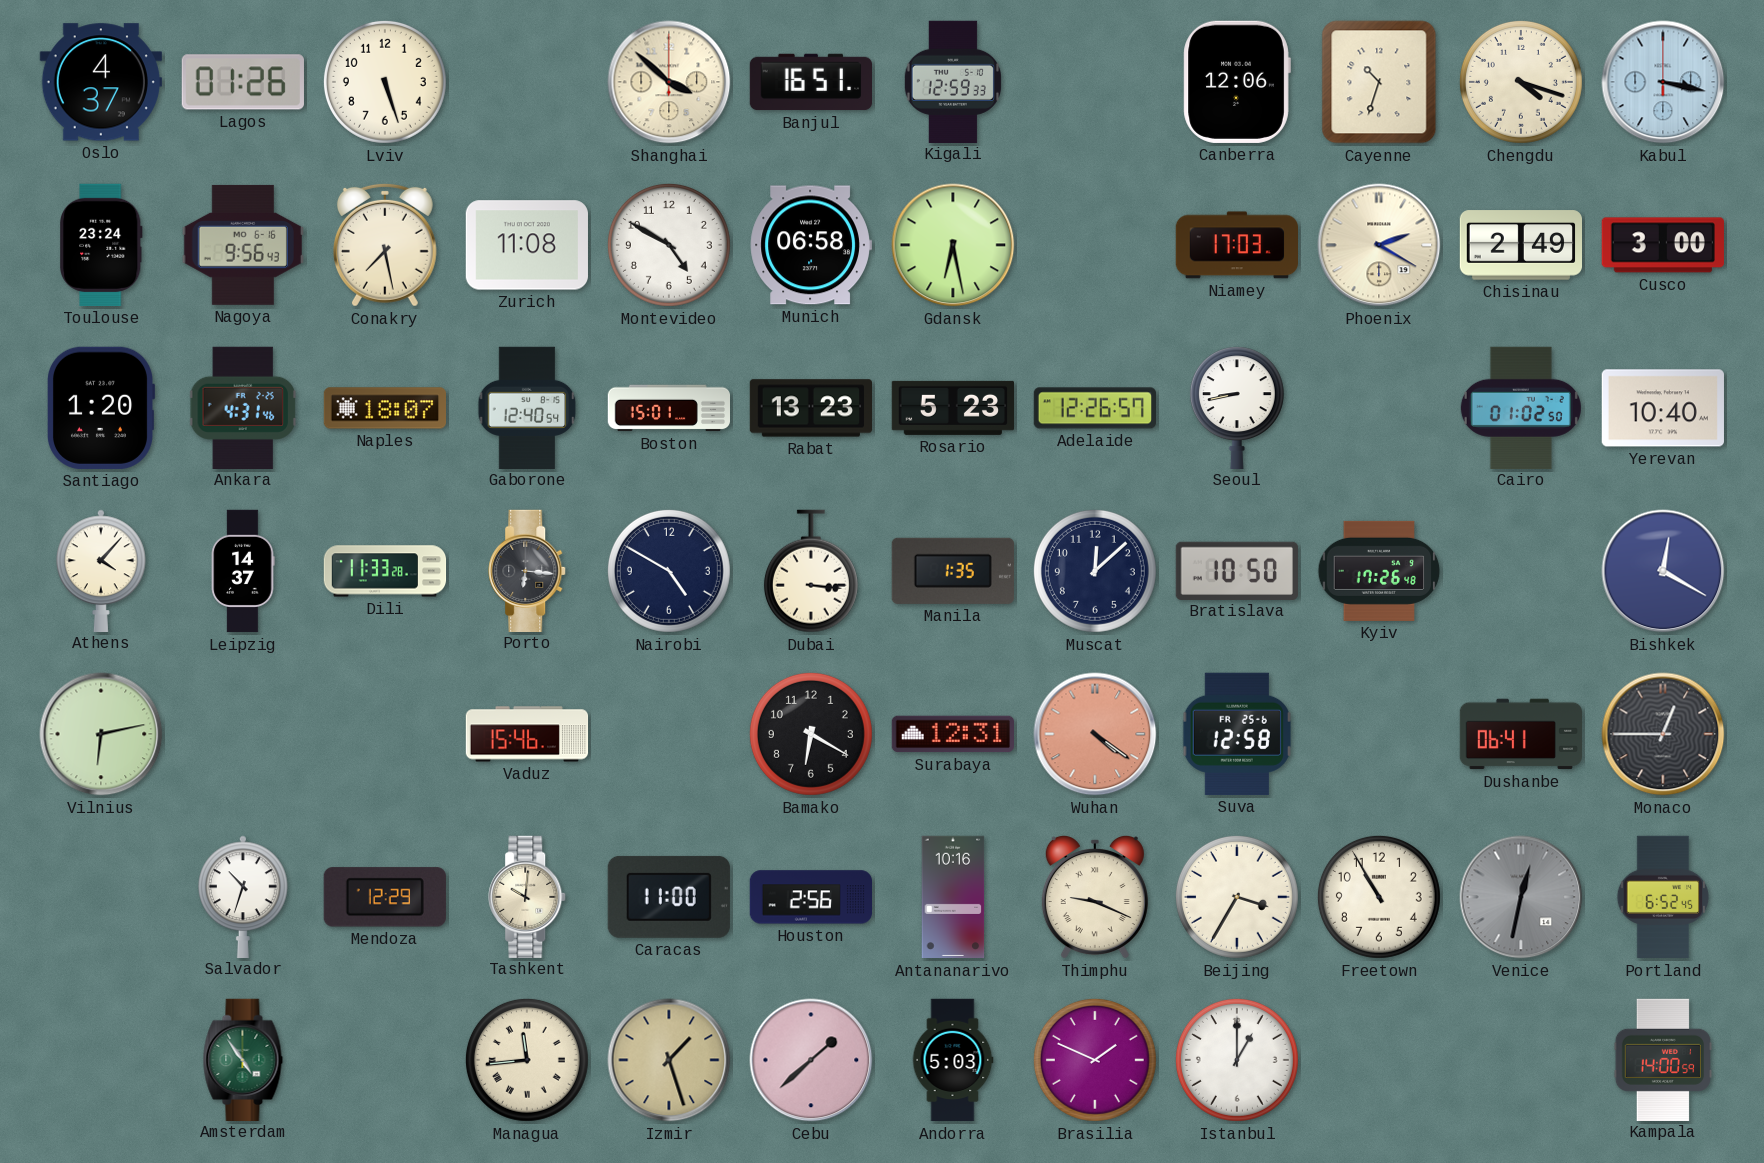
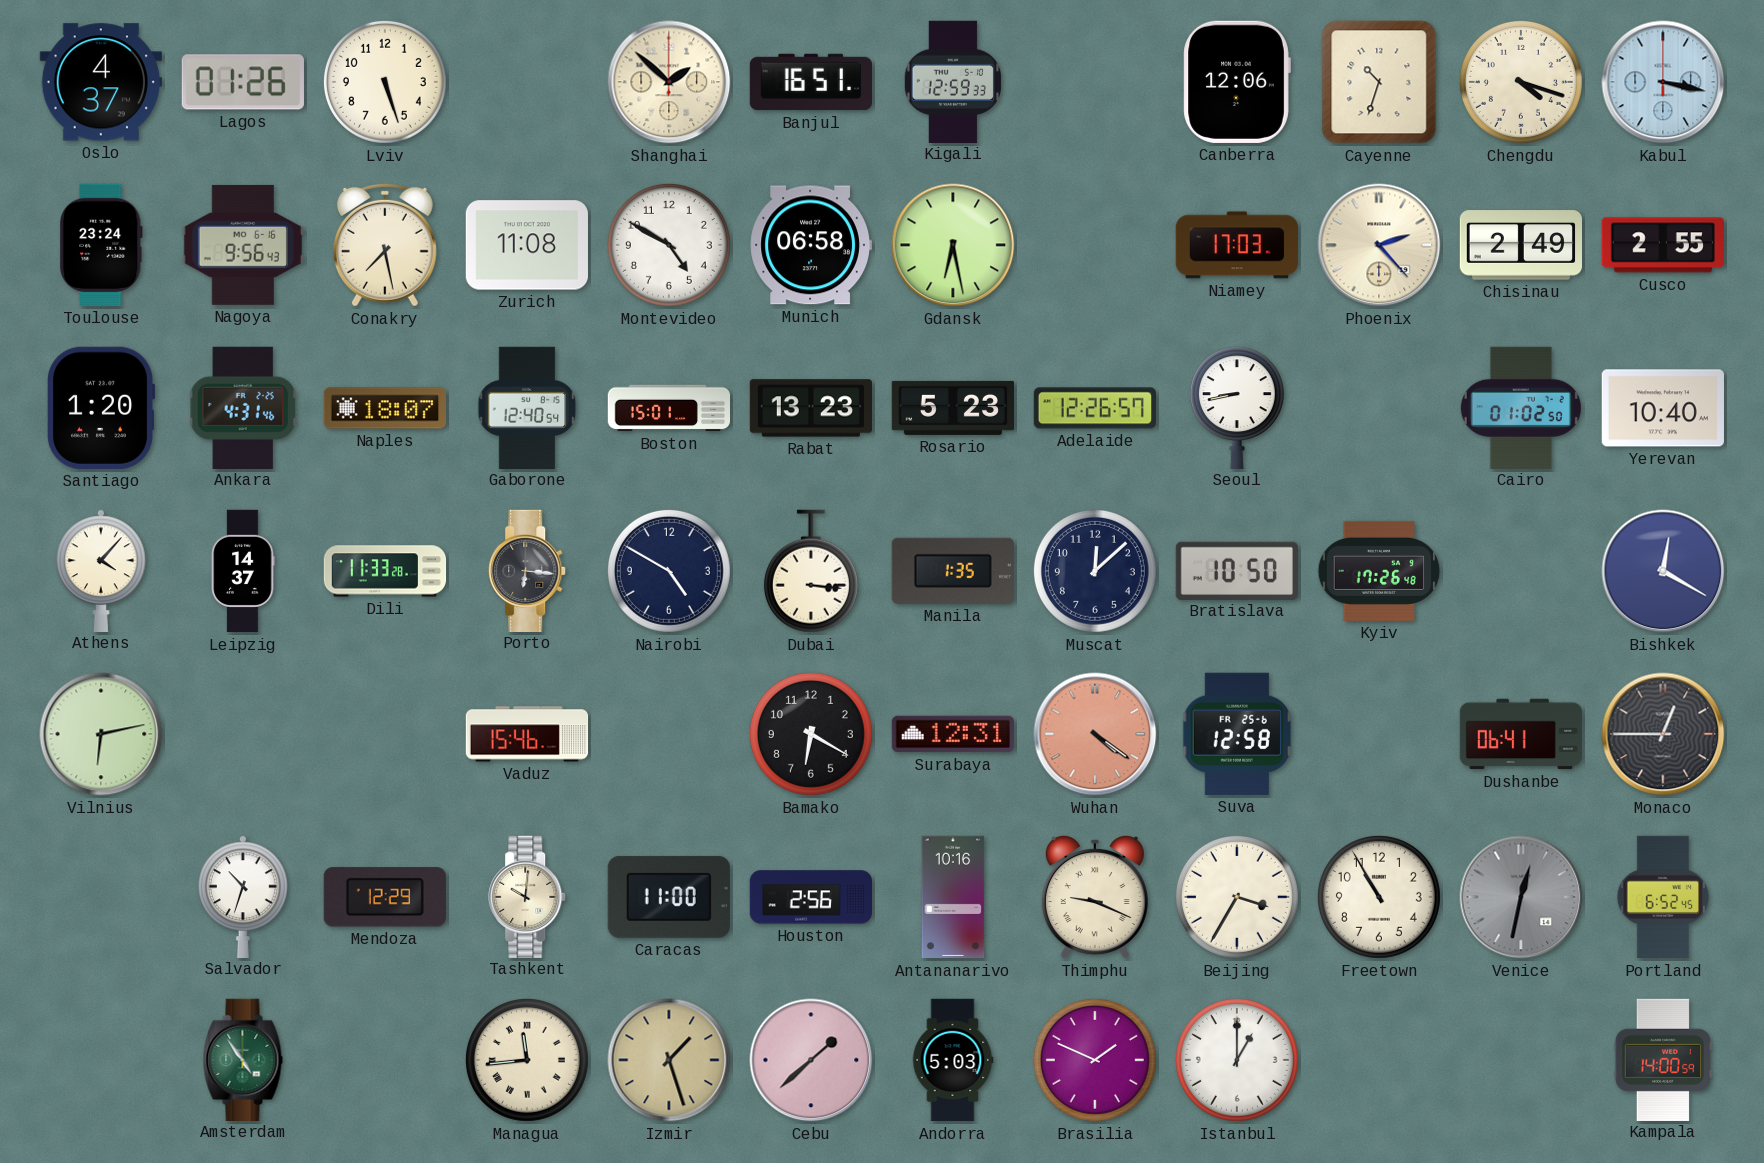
Shanghai: 3:52 -> 1:52
Phoenix: 2:20 -> 2:23
Cusco: 3:00 -> 2:55
